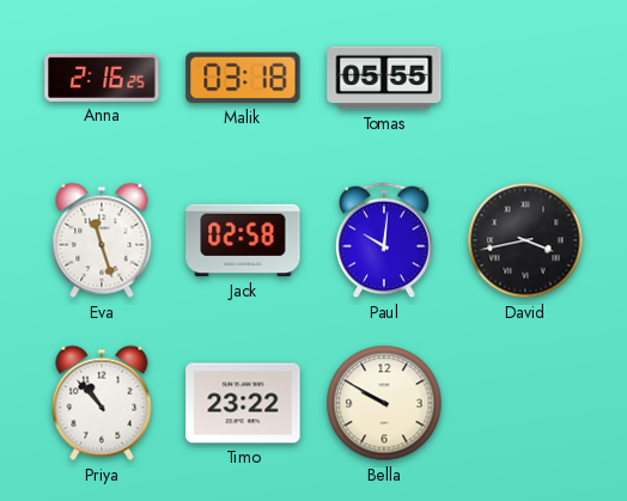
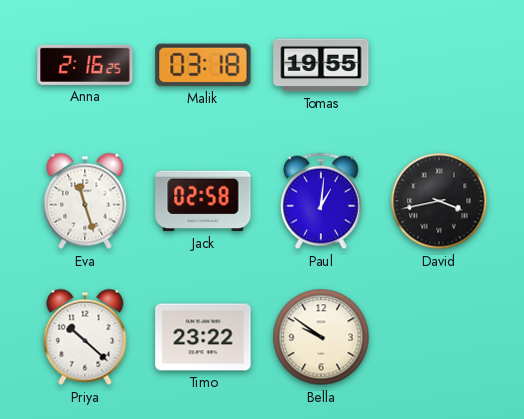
Tomas: 05:55 -> 19:55
Paul: 10:01 -> 1:01
Priya: 10:53 -> 10:22
Bella: 9:50 -> 9:51
